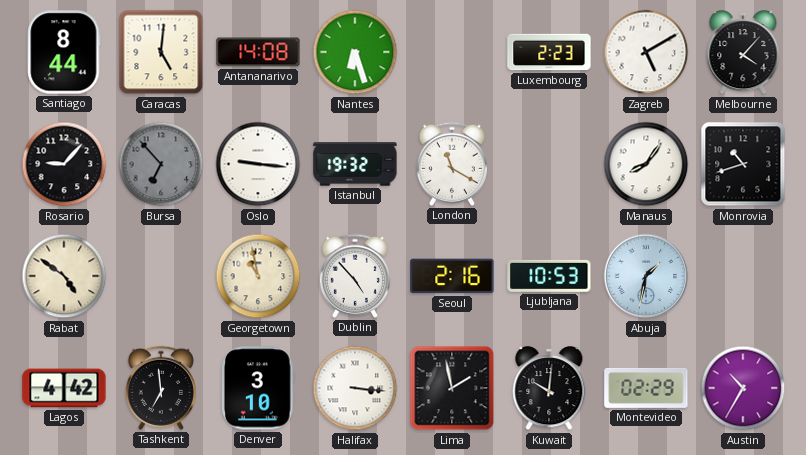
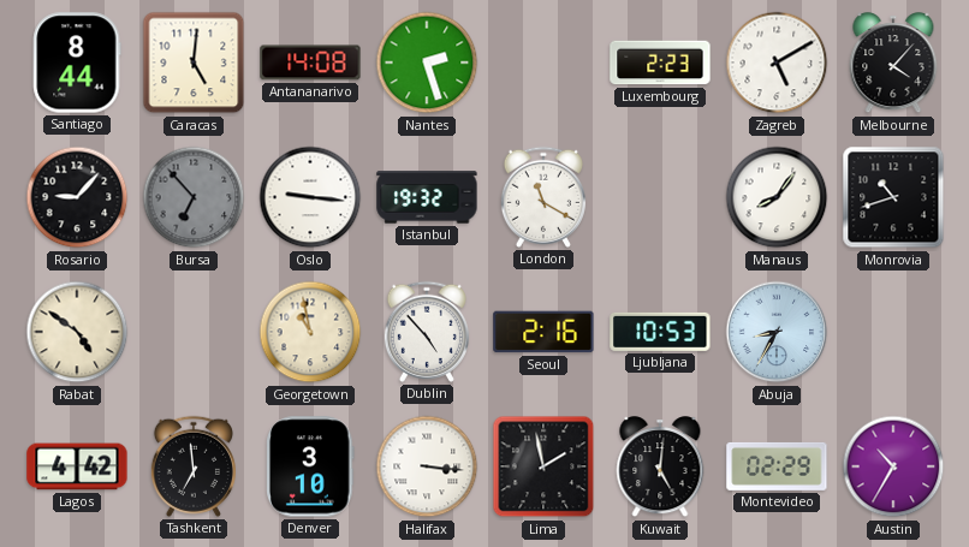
Nantes: 6:27 -> 2:27
Abuja: 1:32 -> 8:35
Kuwait: 10:01 -> 5:01
